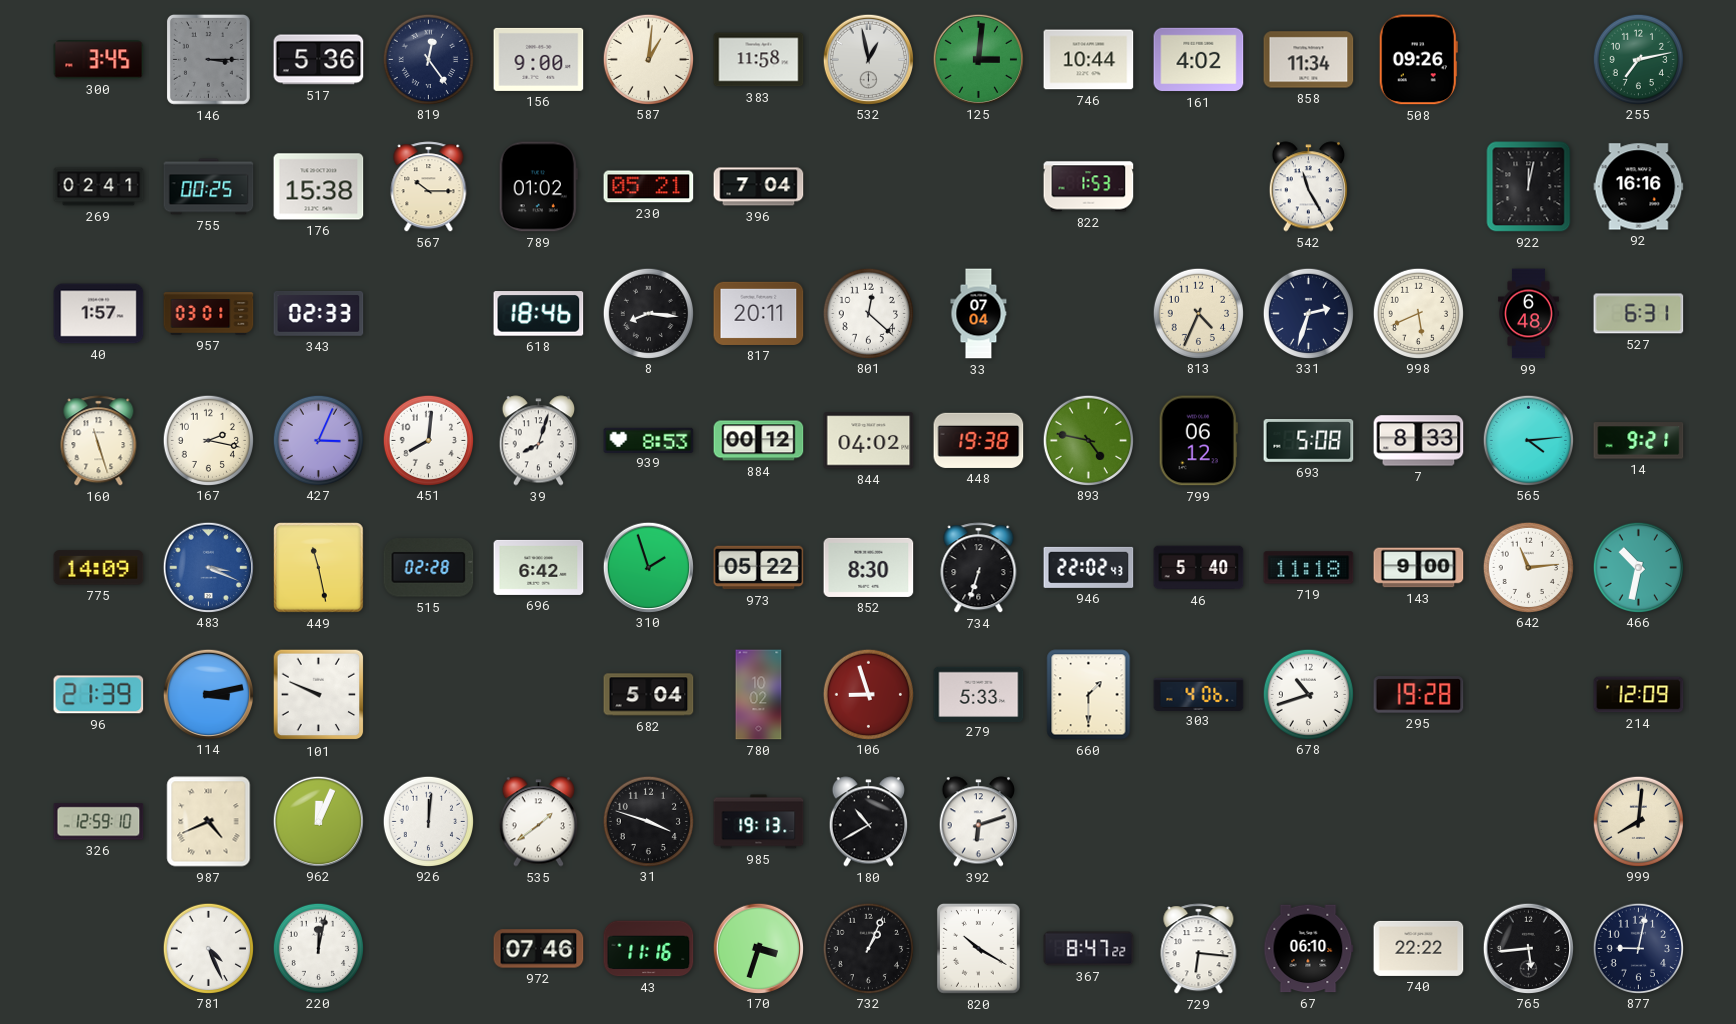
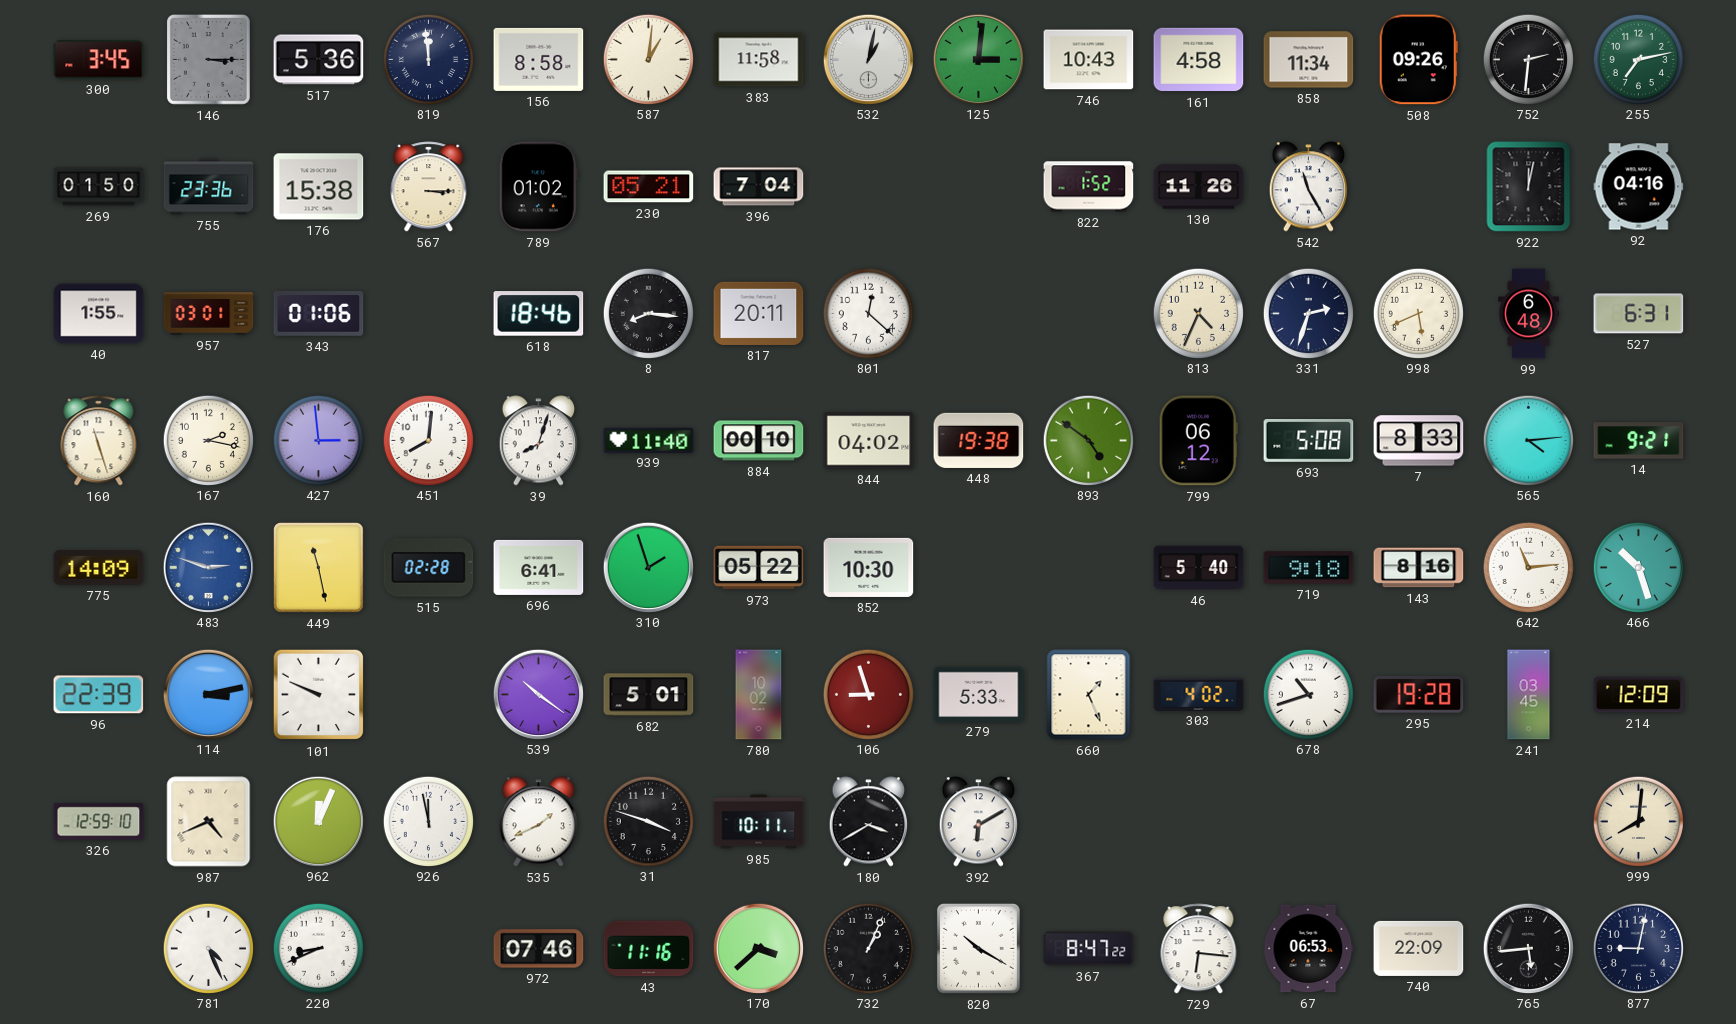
819: 12:24 -> 11:59
156: 9:00 -> 8:58
532: 12:58 -> 1:02
746: 10:44 -> 10:43
161: 4:02 -> 4:58
752: none -> 2:31
269: 02:41 -> 01:50
755: 00:25 -> 23:36
567: 10:15 -> 3:15
822: 1:53 -> 1:52
130: none -> 11:26
92: 16:16 -> 04:16
40: 1:57 -> 1:55
343: 02:33 -> 01:06
33: 07:04 -> none
427: 3:04 -> 2:59
939: 8:53 -> 11:40
884: 00:12 -> 00:10
893: 4:47 -> 4:51
483: 3:19 -> 2:48
696: 6:42 -> 6:41
852: 8:30 -> 10:30
734: 6:33 -> none
946: 22:02 -> none
719: 11:18 -> 9:18
143: 9:00 -> 8:16
466: 10:32 -> 10:27
96: 21:39 -> 22:39
539: none -> 10:21
682: 5:04 -> 5:01
660: 1:30 -> 1:26
303: 4:06 -> 4:02
241: none -> 03:45
926: 12:01 -> 11:58
535: 1:39 -> 1:41
985: 19:13 -> 10:11
180: 10:40 -> 3:40
392: 6:12 -> 6:10
220: 12:02 -> 8:41
170: 3:33 -> 3:38
67: 06:10 -> 06:53
740: 22:22 -> 22:09
